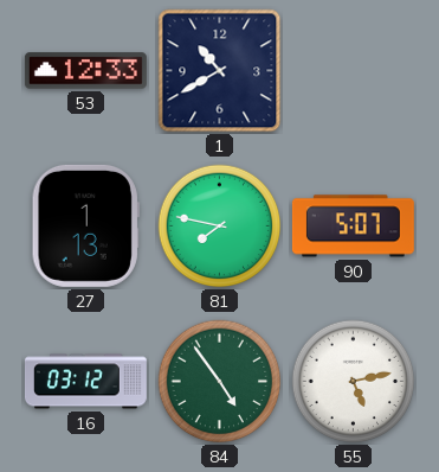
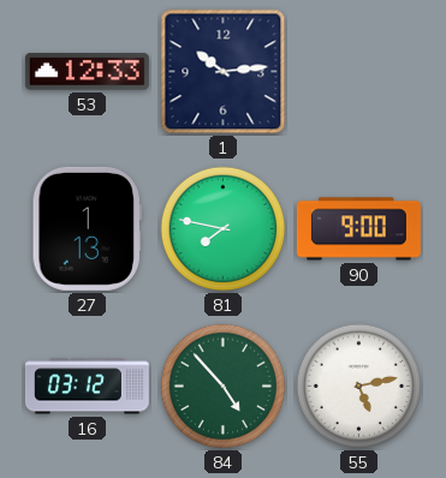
1: 10:40 -> 10:14
90: 5:07 -> 9:00
84: 4:54 -> 4:53
